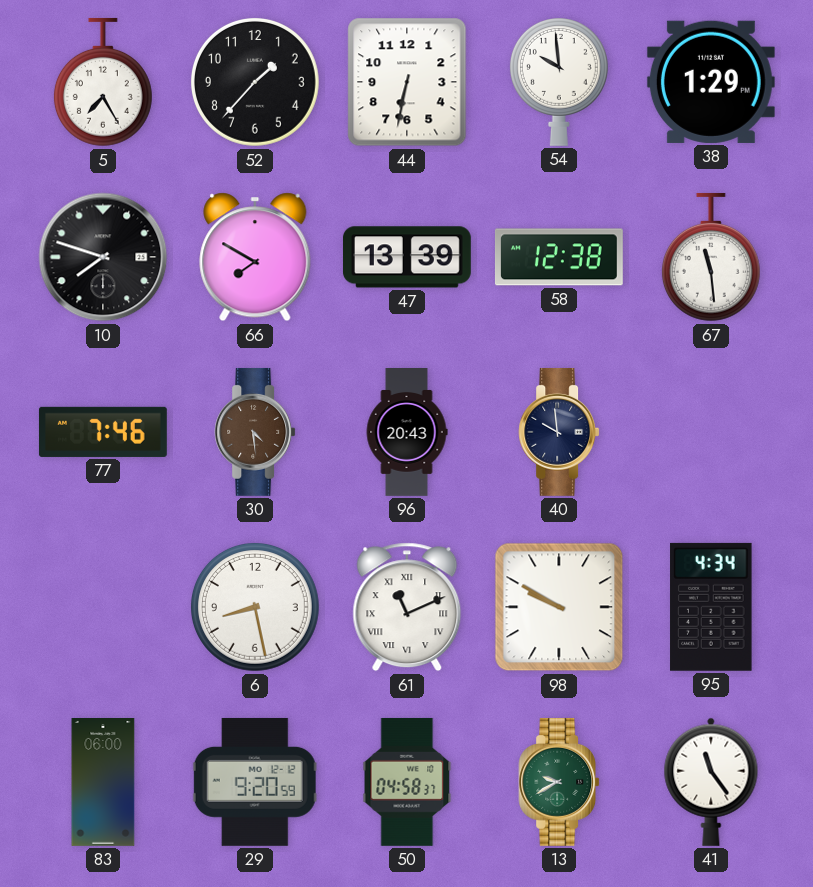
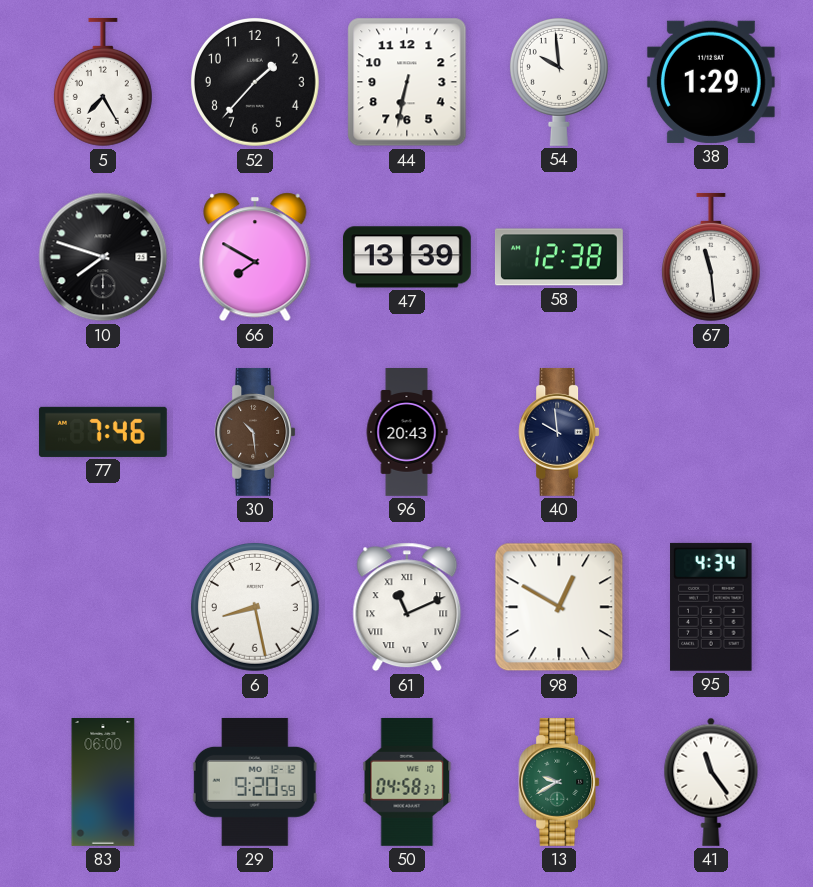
30: 4:29 -> 10:29
98: 9:50 -> 12:50
